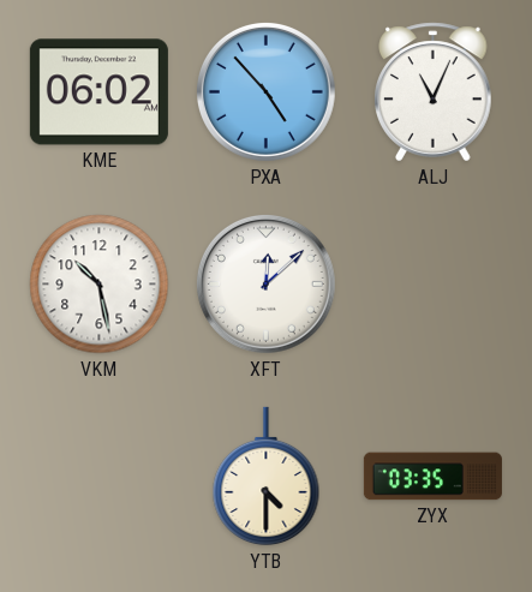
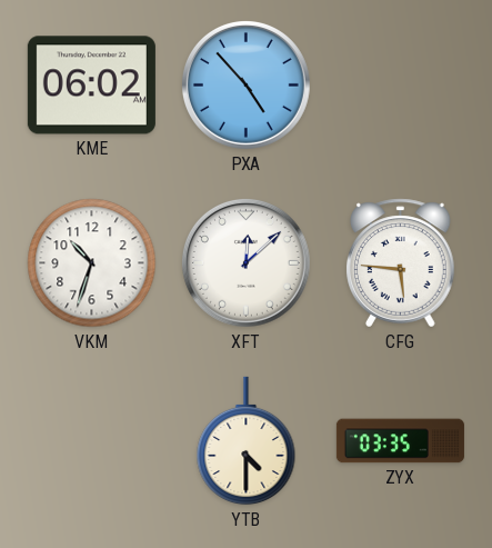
ALJ: 11:04 -> none
VKM: 10:28 -> 10:33
CFG: none -> 5:46
